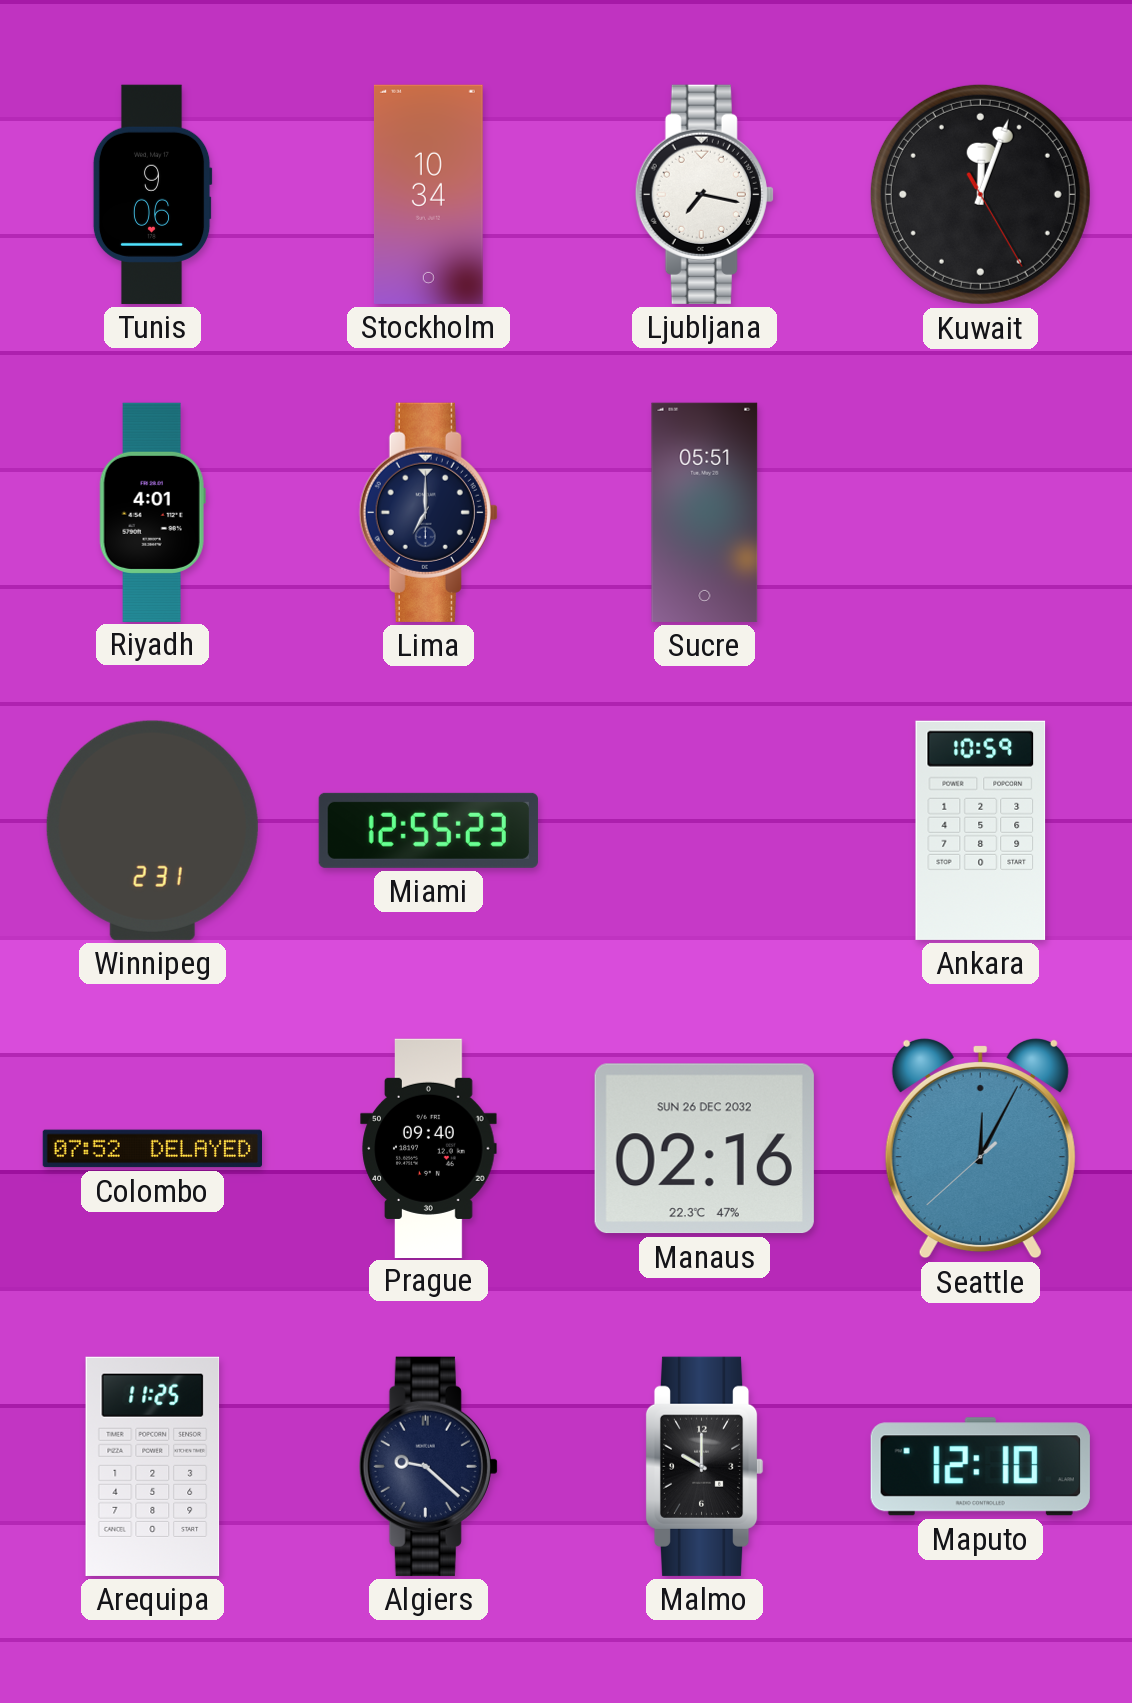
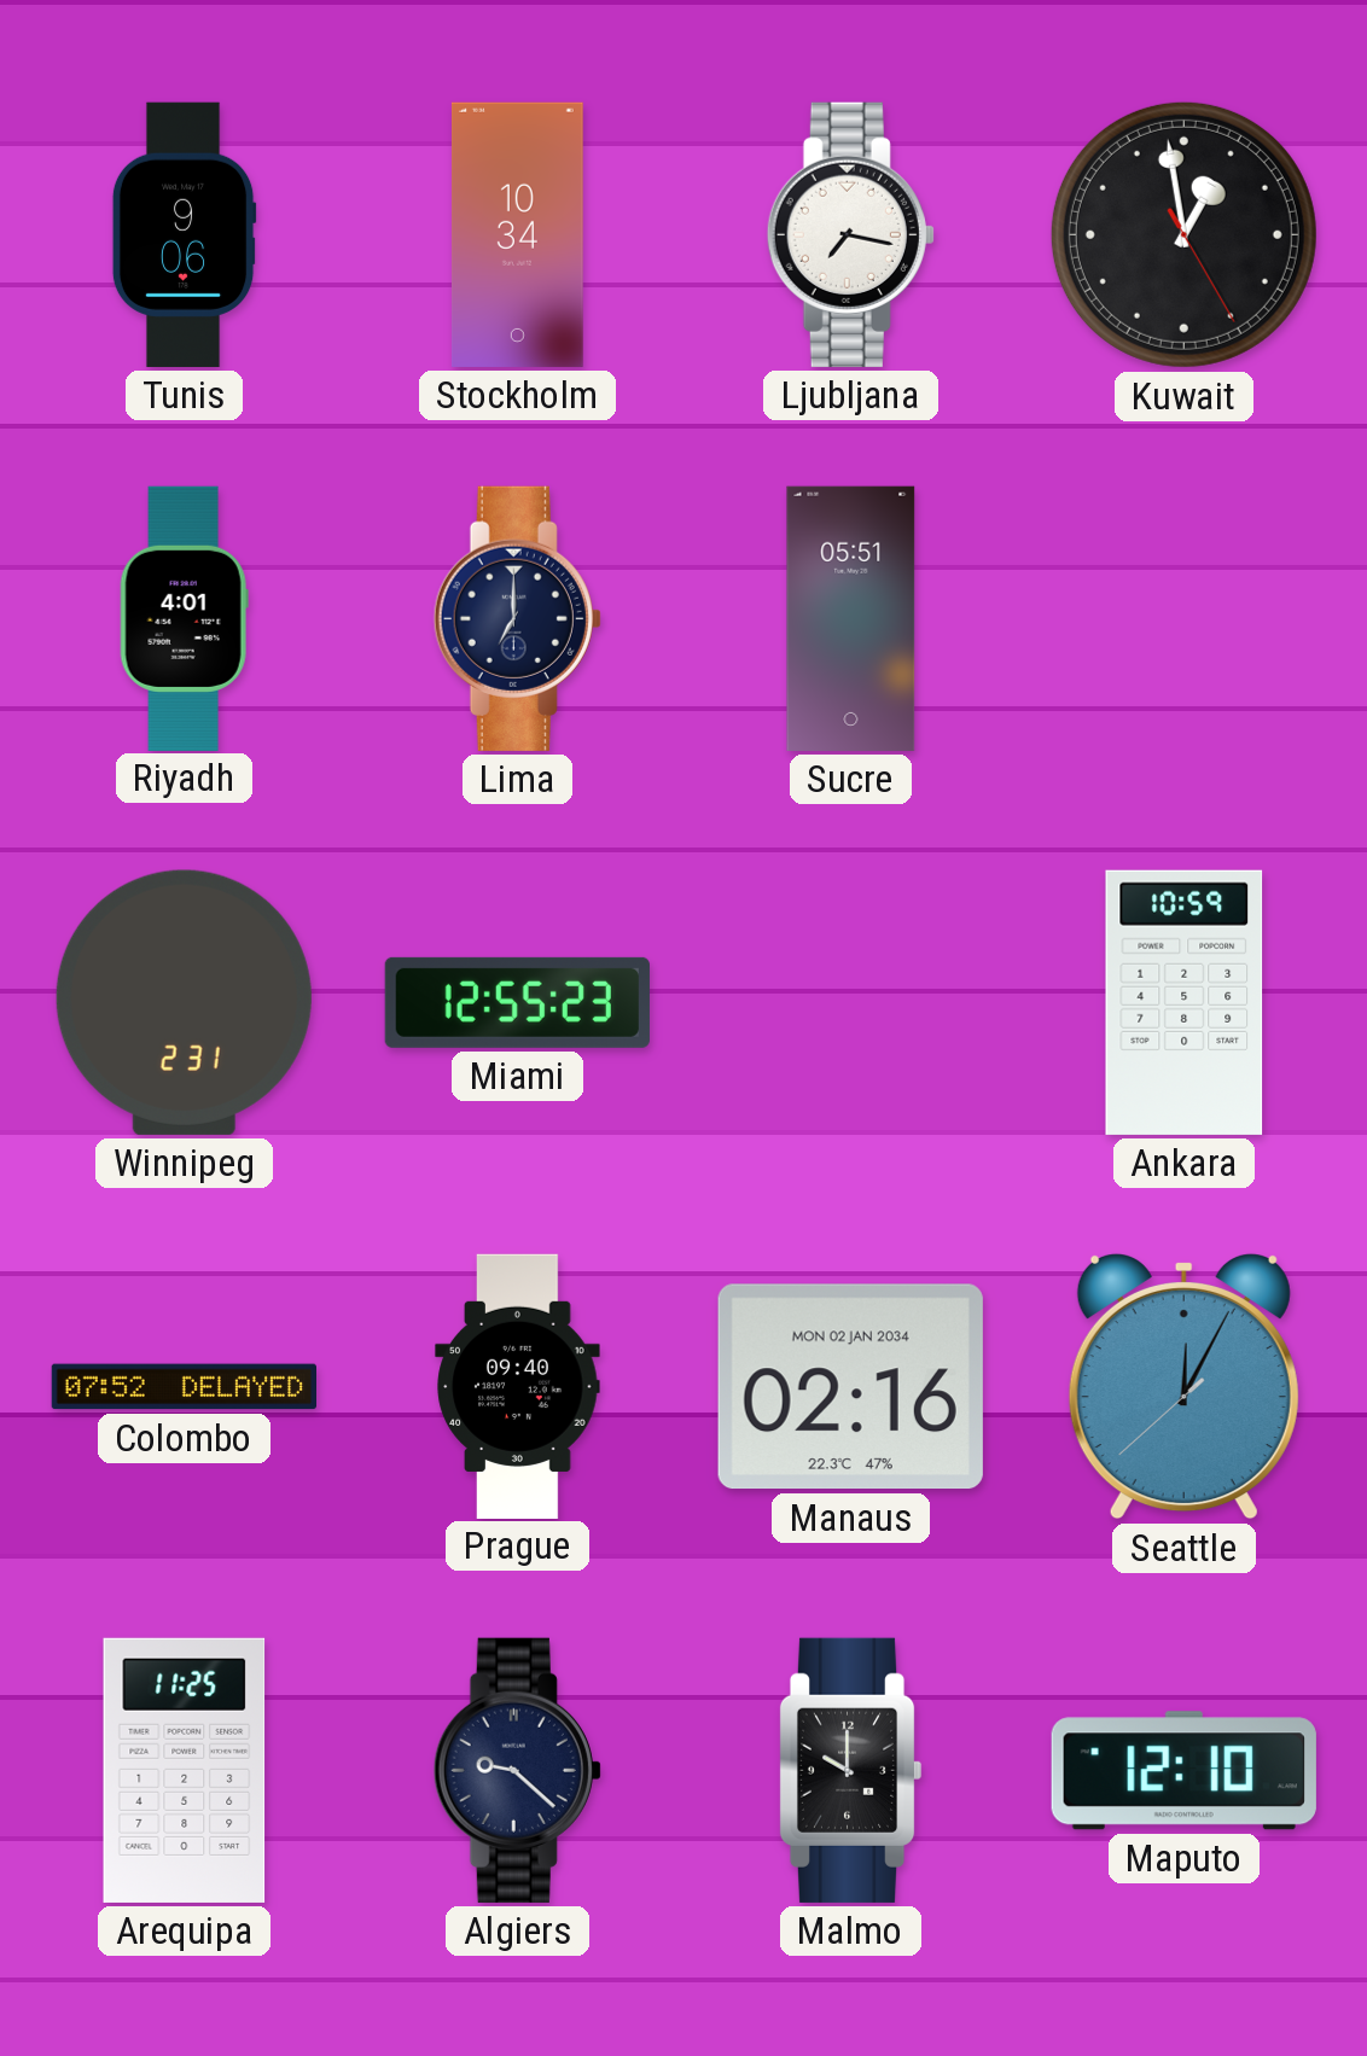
Kuwait: 12:03 -> 12:58
Manaus date: SUN 26 DEC 2032 -> MON 02 JAN 2034
